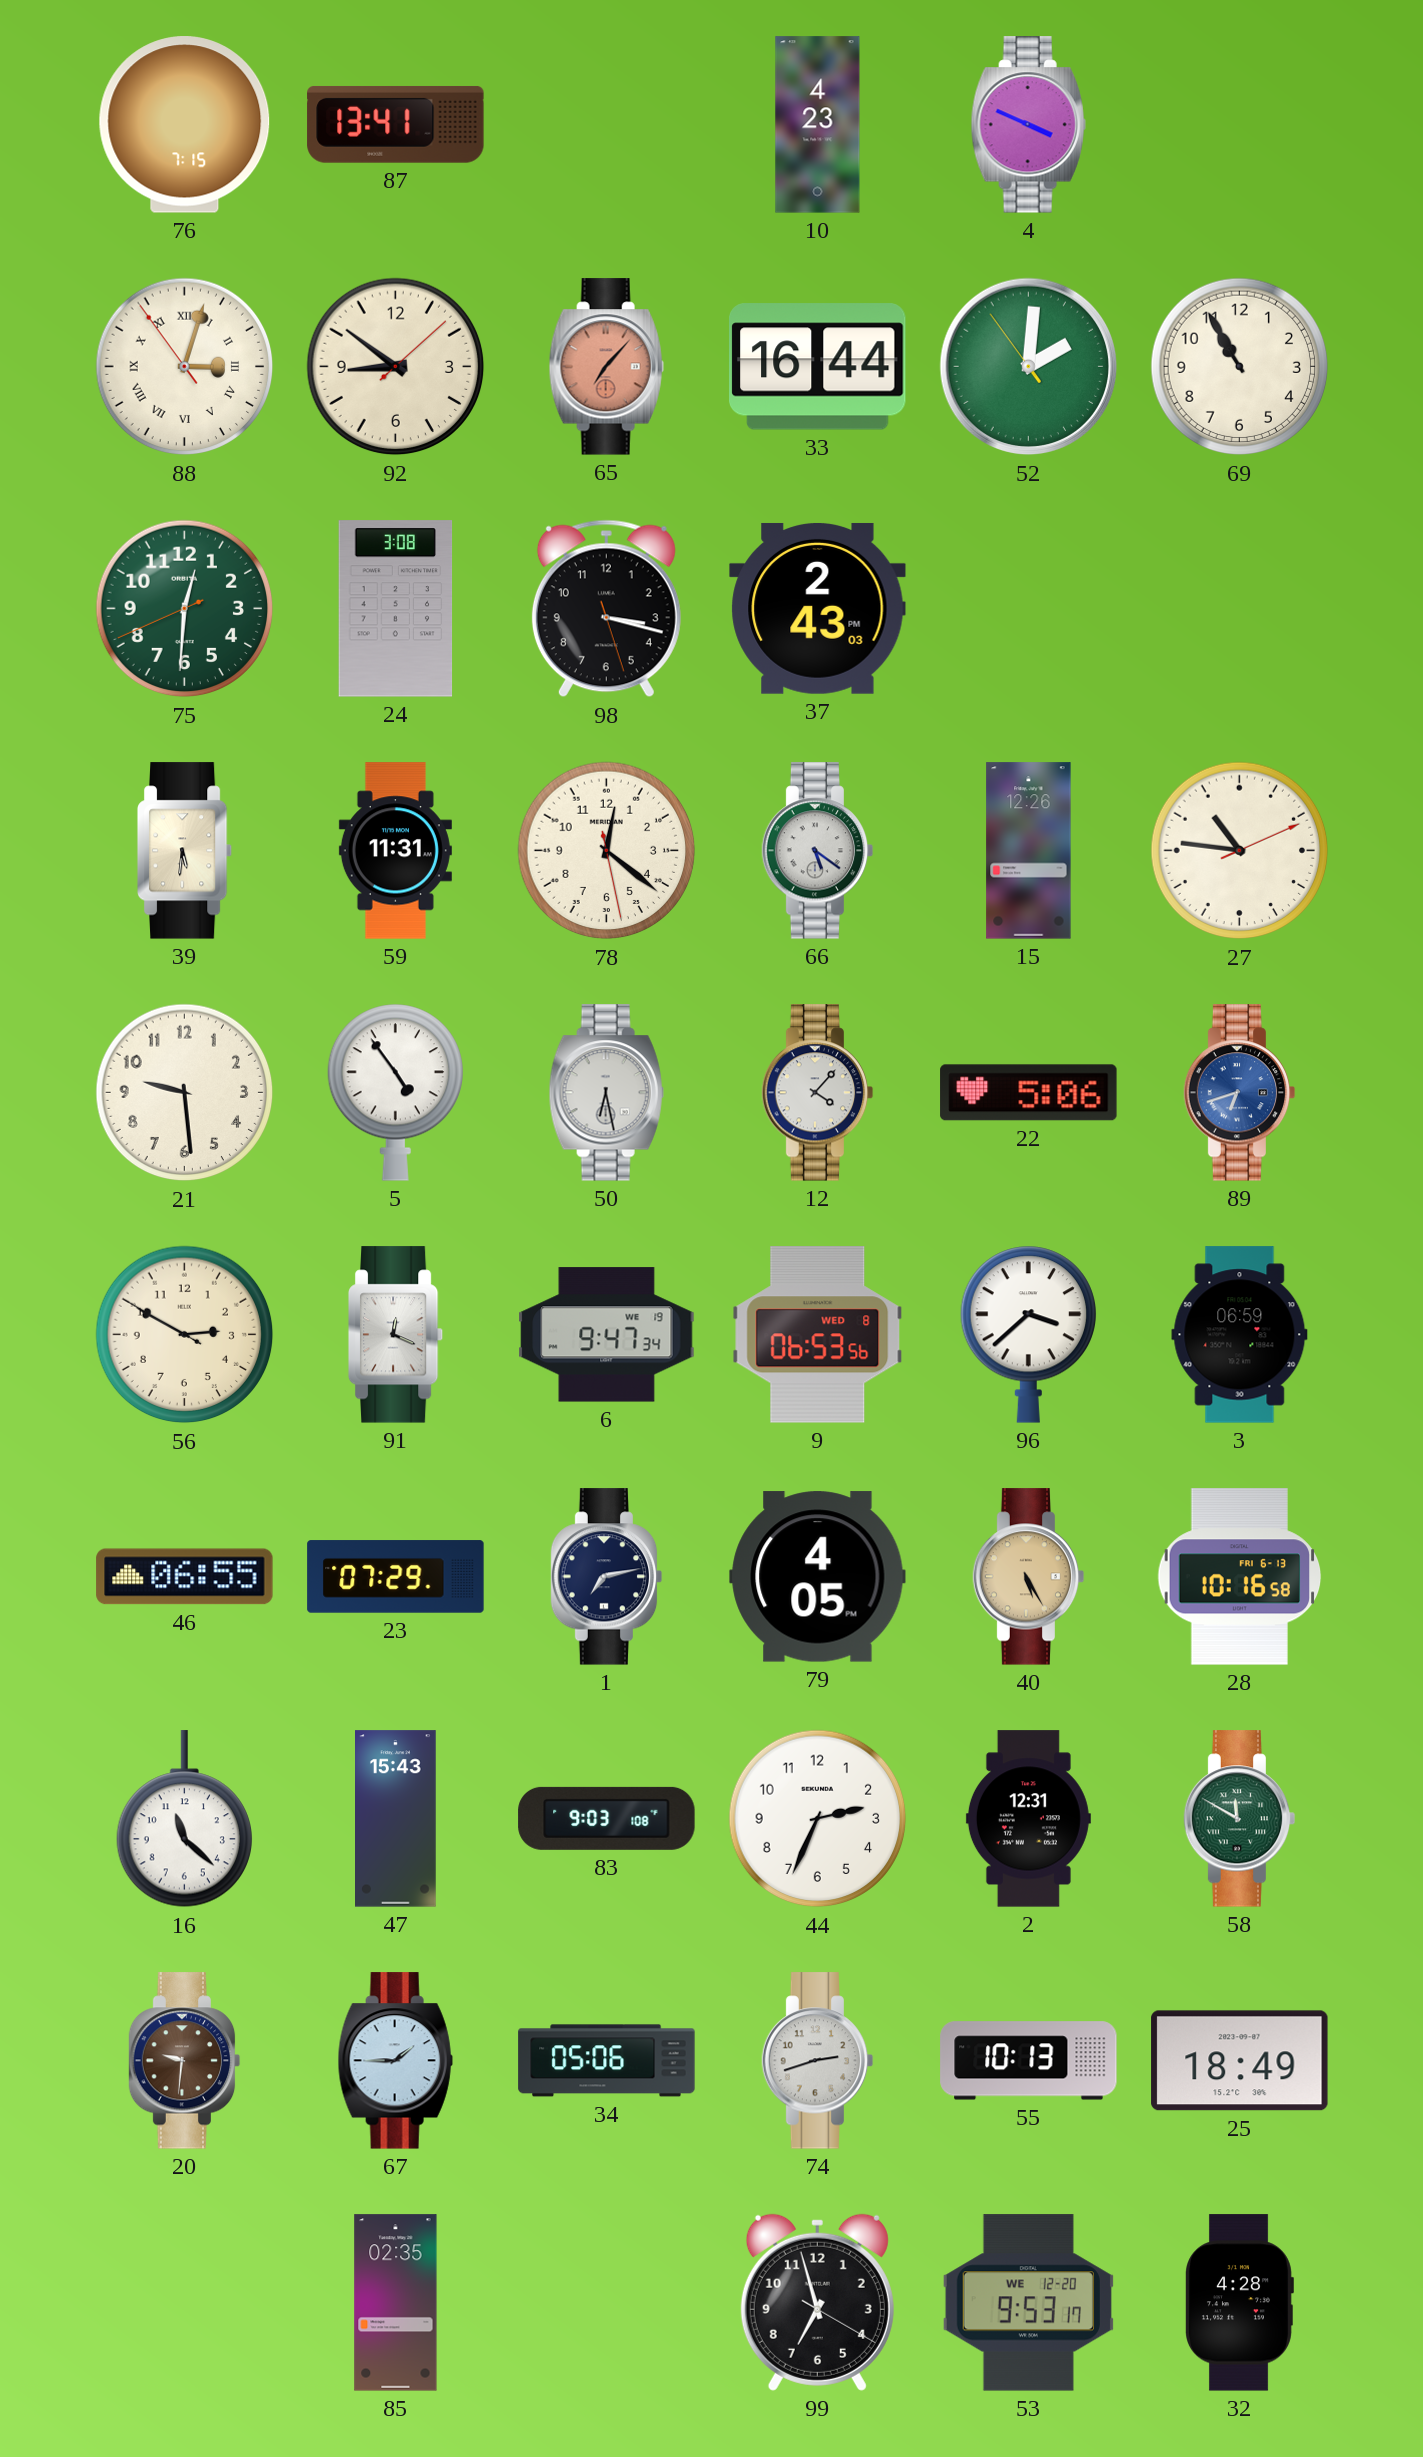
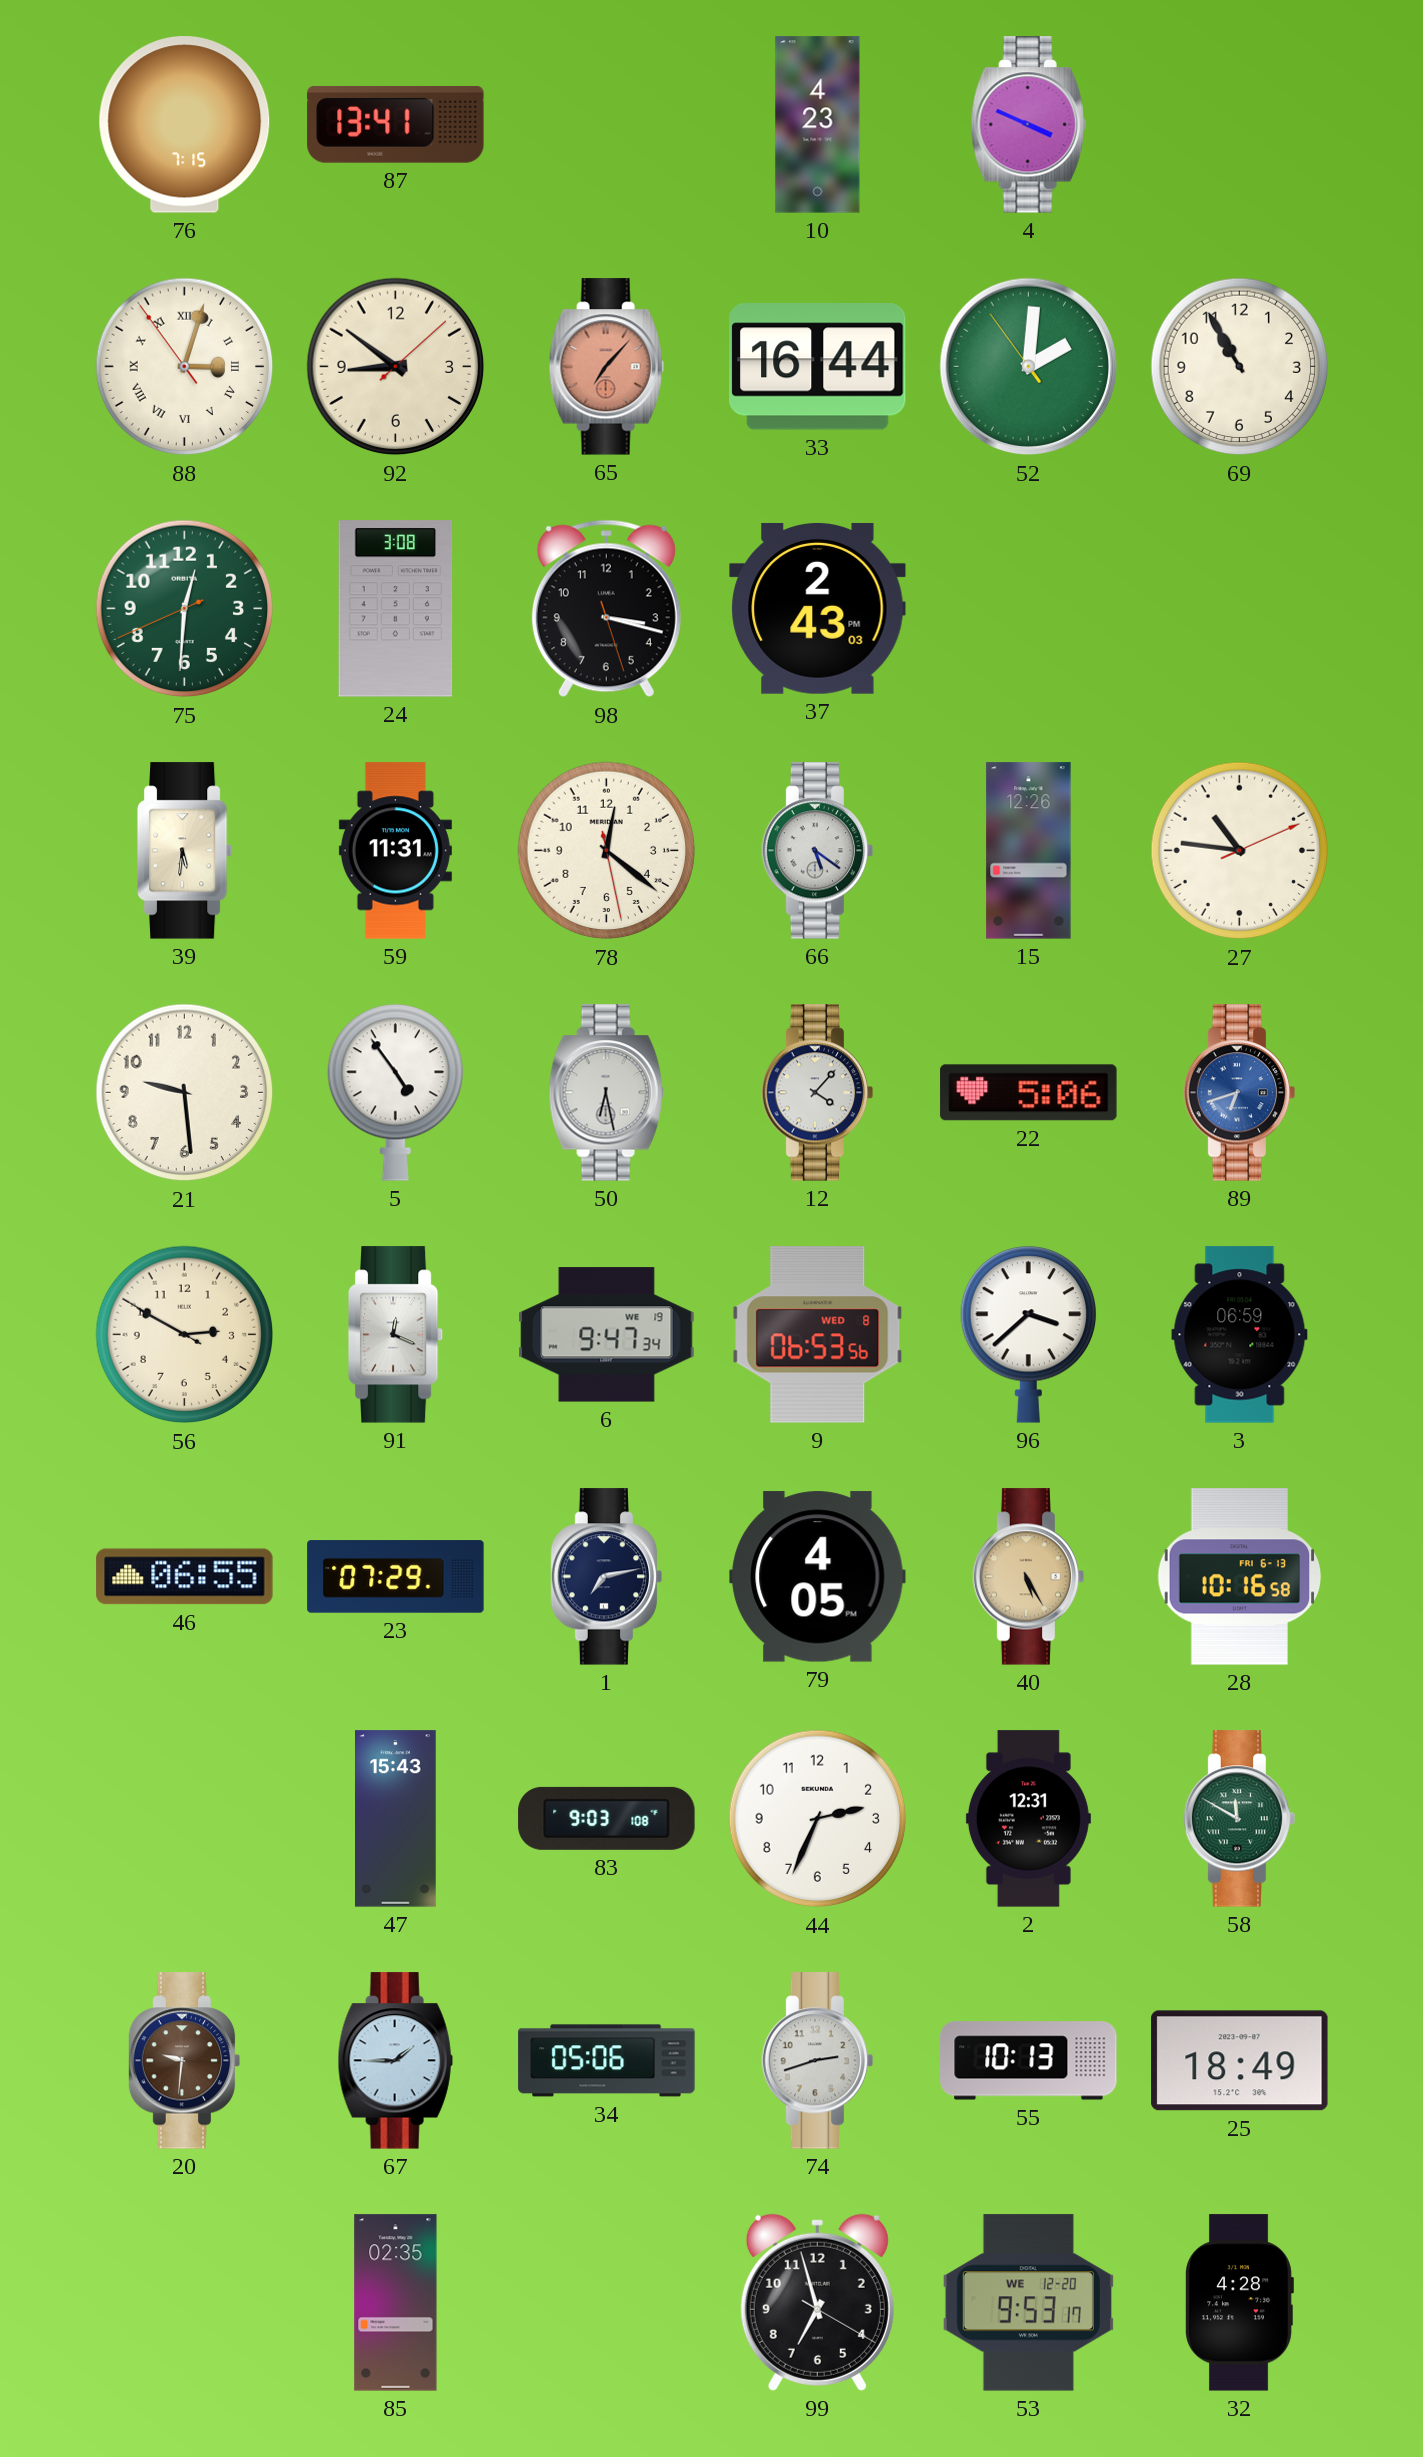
16: 11:22 -> none
